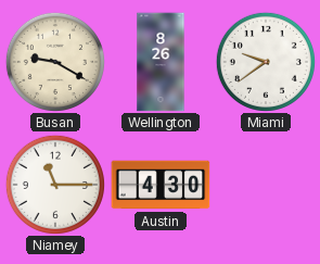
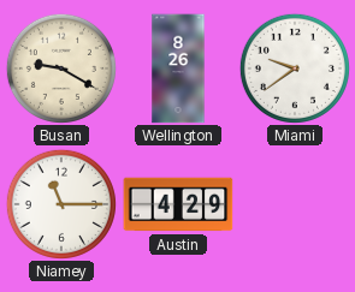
Austin: 4:30 -> 4:29
